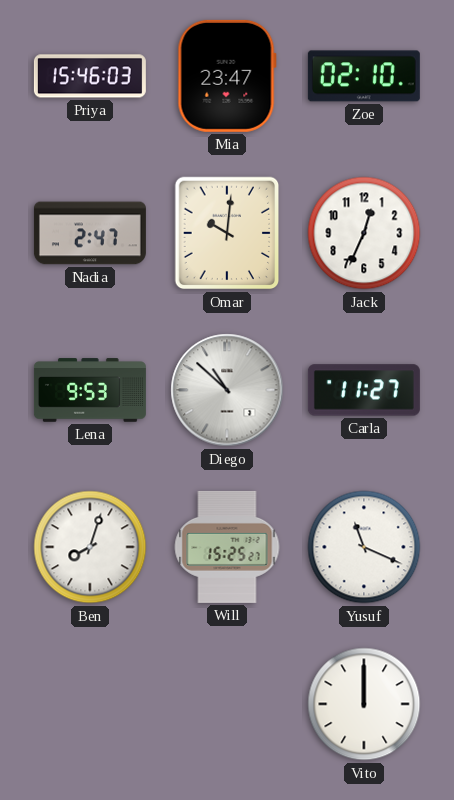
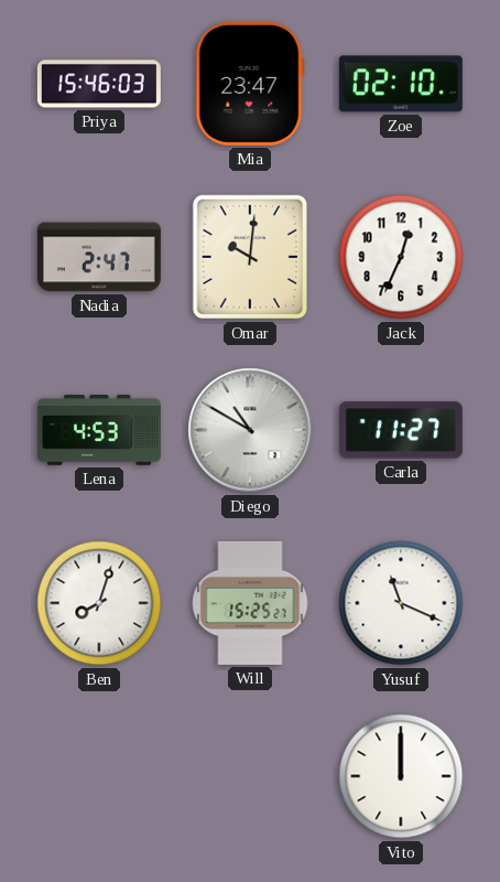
Lena: 9:53 -> 4:53
Diego: 10:52 -> 10:50
